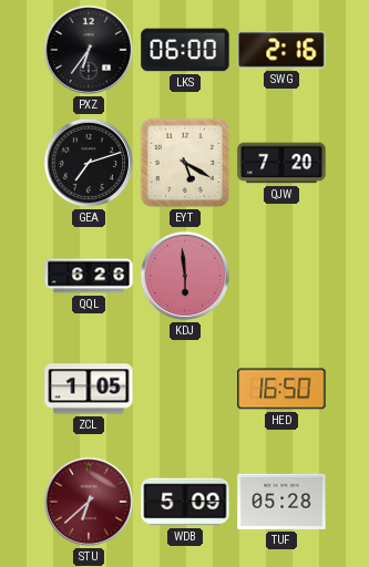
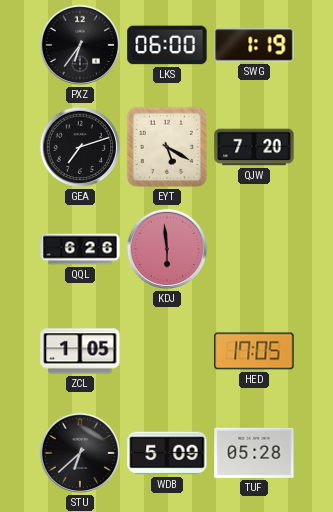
SWG: 2:16 -> 1:19
HED: 16:50 -> 17:05
STU dial: burgundy -> black
